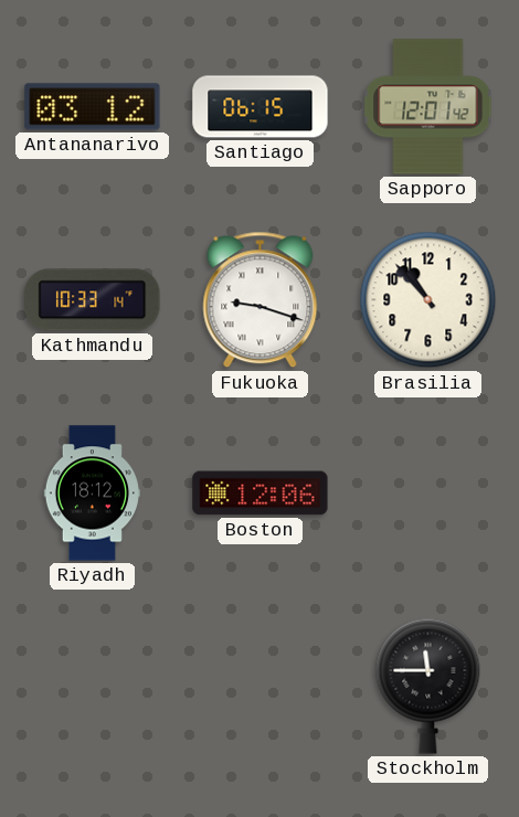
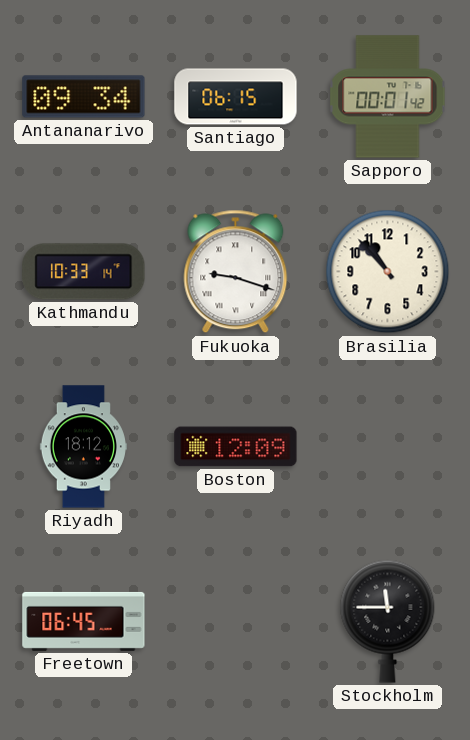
Antananarivo: 03:12 -> 09:34
Sapporo: 12:01 -> 00:01
Boston: 12:06 -> 12:09
Freetown: none -> 06:45
